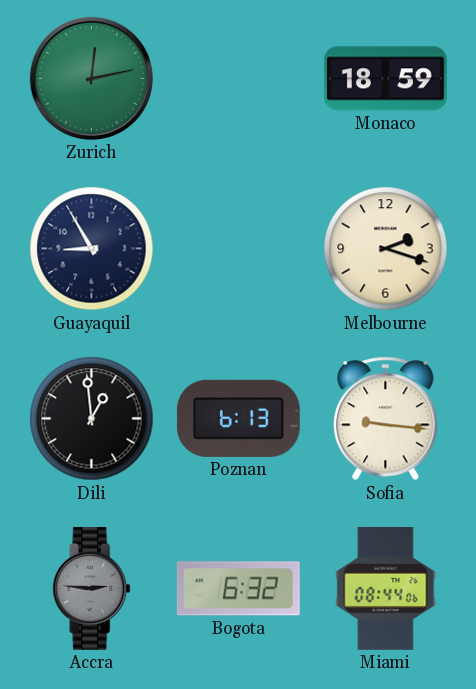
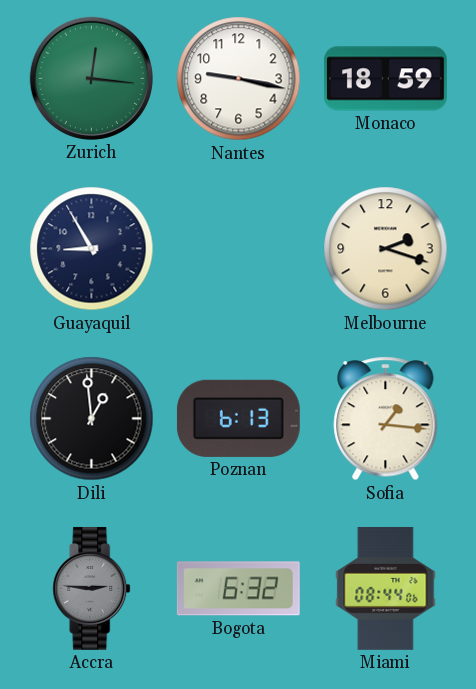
Zurich: 12:13 -> 12:16
Nantes: none -> 9:17
Sofia: 9:16 -> 1:16
